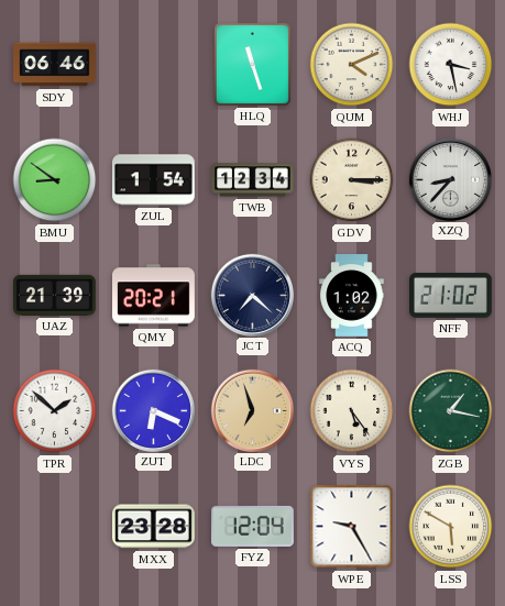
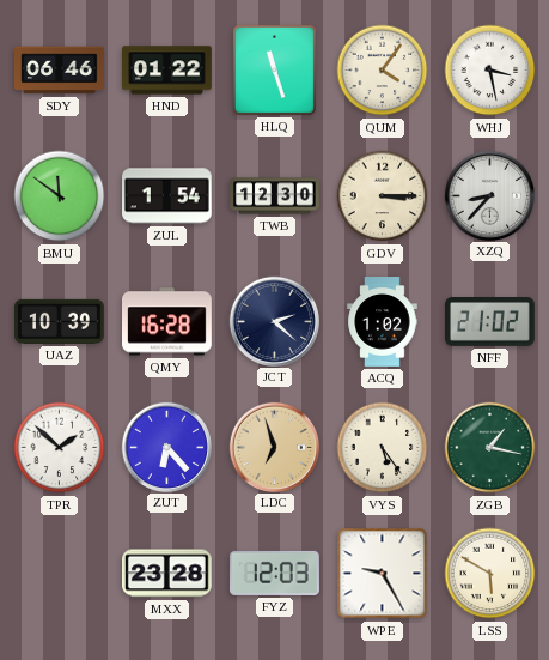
HND: none -> 01:22
QUM: 4:11 -> 4:06
BMU: 8:51 -> 11:51
TWB: 12:34 -> 12:30
UAZ: 21:39 -> 10:39
QMY: 20:21 -> 16:28
JCT: 7:22 -> 2:22
ZUT: 6:19 -> 6:23
FYZ: 12:04 -> 12:03
